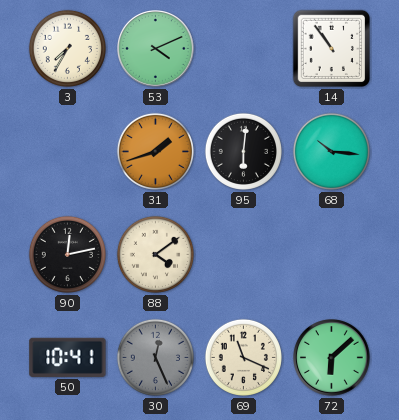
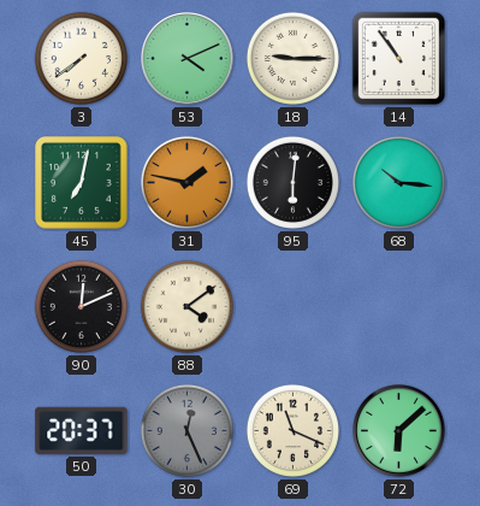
3: 7:35 -> 7:39
18: none -> 9:15
45: none -> 7:02
31: 1:42 -> 1:47
90: 12:13 -> 12:11
50: 10:41 -> 20:37
